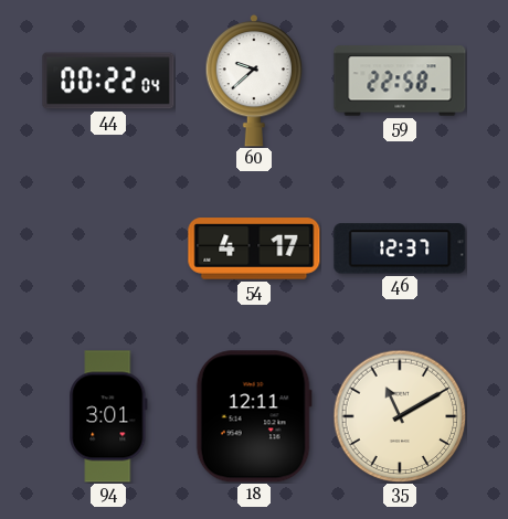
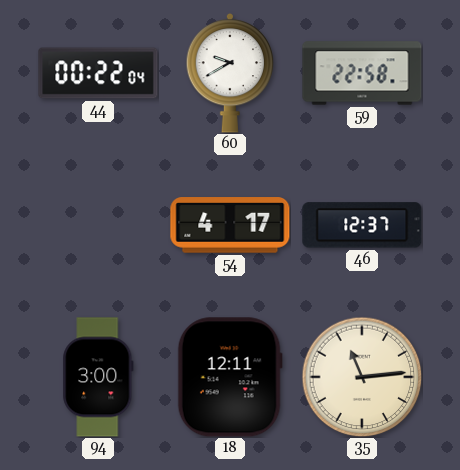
60: 9:38 -> 9:40
94: 3:01 -> 3:00
35: 11:10 -> 11:14
